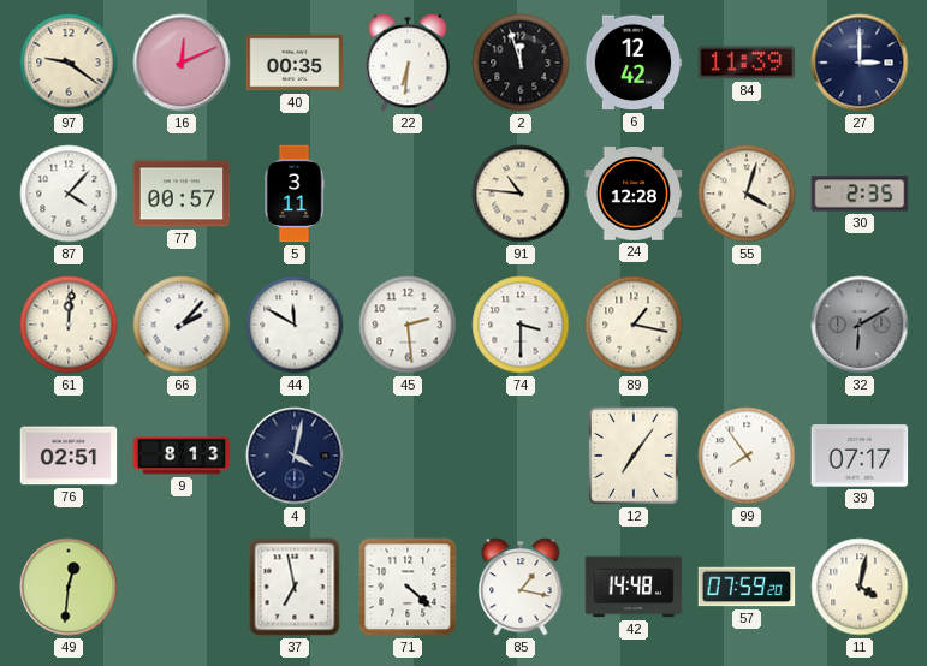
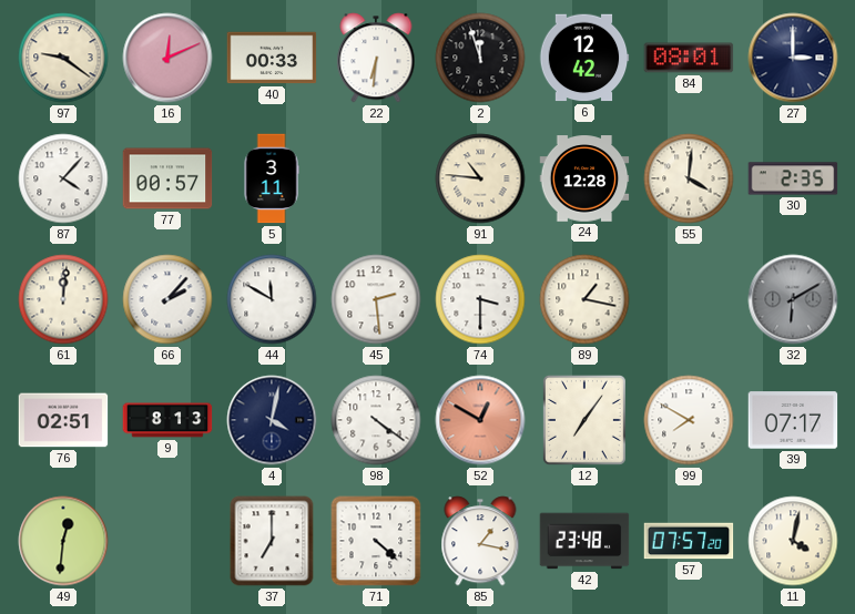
40: 00:35 -> 00:33
84: 11:39 -> 08:01
55: 4:03 -> 4:01
98: none -> 4:21
52: none -> 12:50
99: 7:54 -> 7:50
37: 6:58 -> 7:00
42: 14:48 -> 23:48
57: 07:59 -> 07:57
